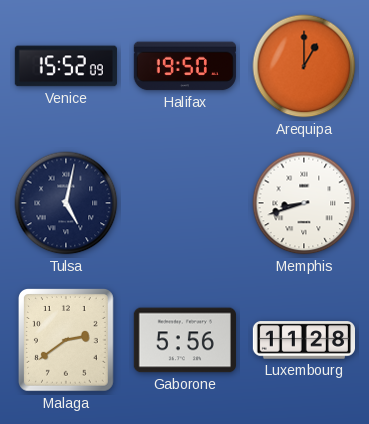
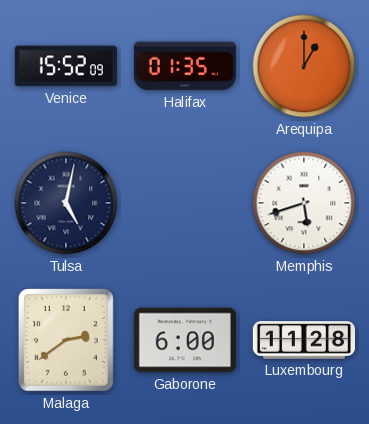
Halifax: 19:50 -> 01:35
Memphis: 8:42 -> 5:42
Gaborone: 5:56 -> 6:00
